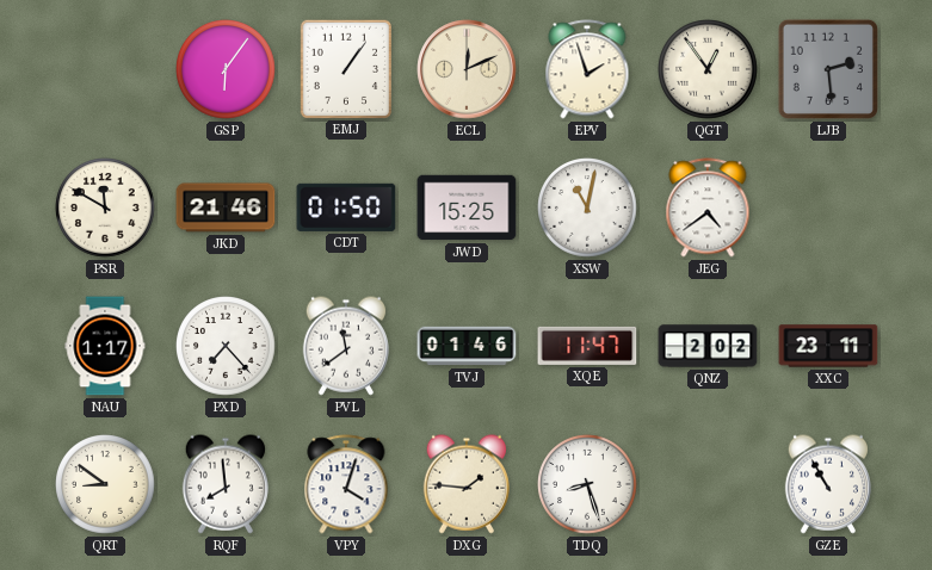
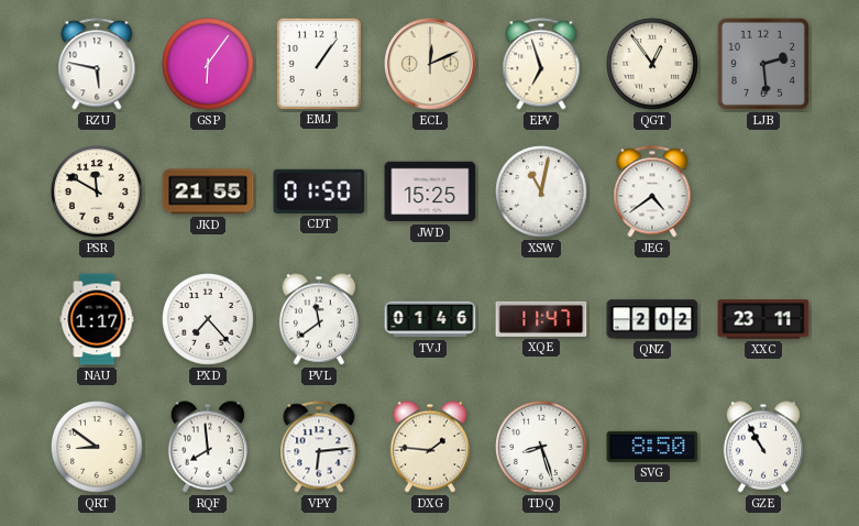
RZU: none -> 5:47
EPV: 1:57 -> 6:57
JKD: 21:46 -> 21:55
VPY: 4:03 -> 6:14
SVG: none -> 8:50
